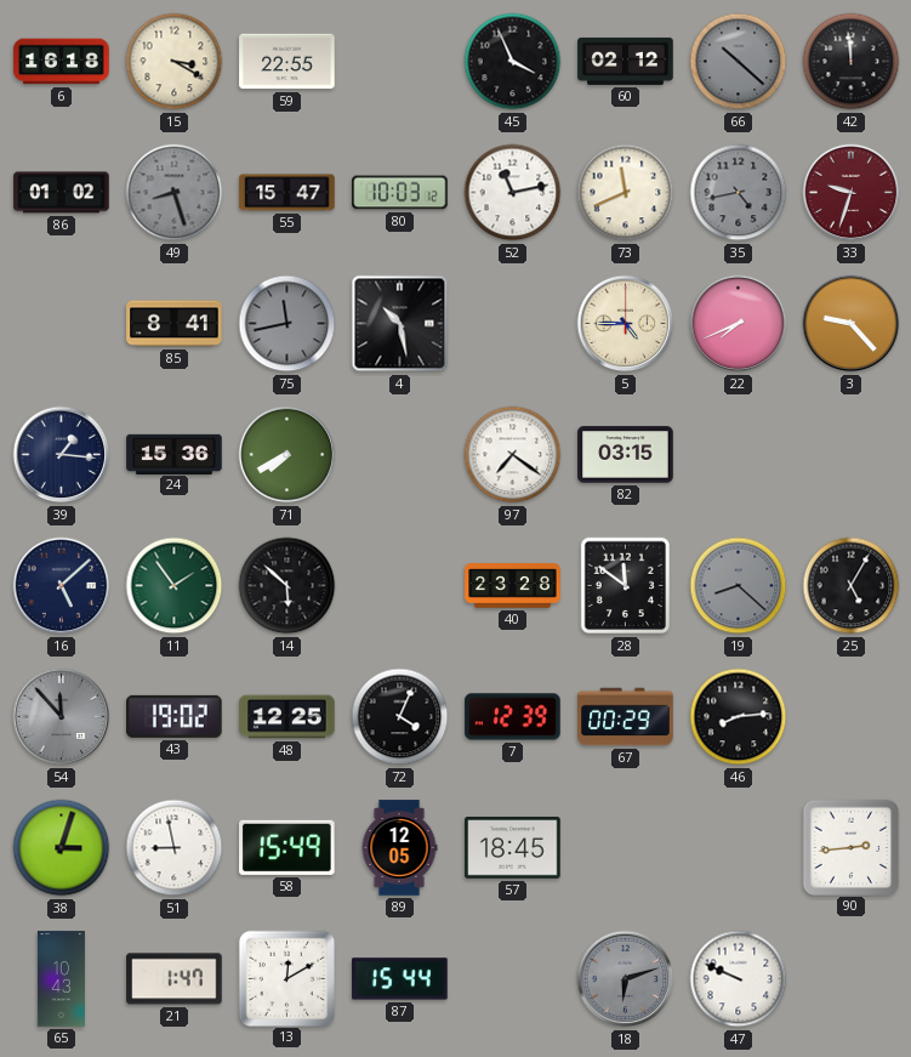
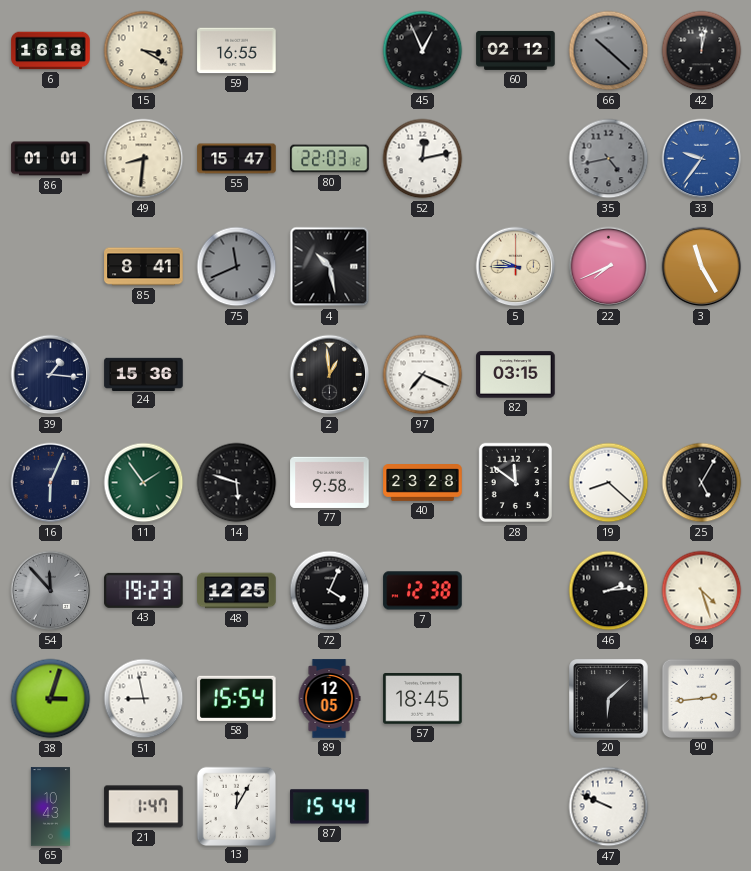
59: 22:55 -> 16:55
45: 3:56 -> 12:56
42: 11:59 -> 12:02
86: 01:02 -> 01:01
49: 8:27 -> 8:31
49 dial: grey -> cream
80: 10:03 -> 22:03
52: 11:13 -> 12:13
73: 11:41 -> none
33: 9:33 -> 9:36
33 dial: burgundy -> blue
75: 11:43 -> 11:41
5: 4:45 -> 9:45
3: 9:23 -> 11:25
71: 7:40 -> none
2: none -> 12:59
97: 7:21 -> 7:19
16: 5:08 -> 6:04
14: 5:52 -> 5:48
77: none -> 9:58
19 dial: grey -> white
43: 19:02 -> 19:23
7: 12:39 -> 12:38
67: 00:29 -> none
46: 8:14 -> 2:14
94: none -> 4:27
58: 15:49 -> 15:54
20: none -> 6:08
13: 12:10 -> 12:05
18: 6:12 -> none
